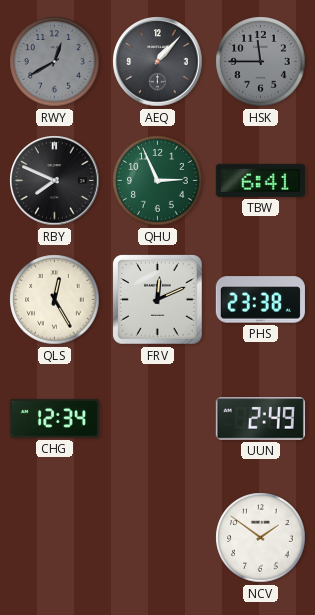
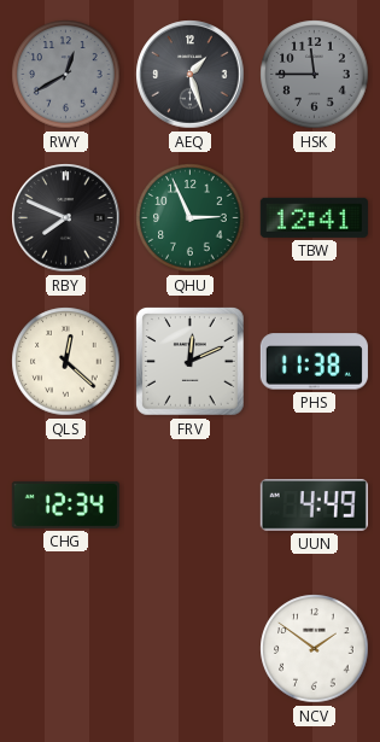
AEQ: 1:07 -> 1:27
TBW: 6:41 -> 12:41
QLS: 12:25 -> 12:22
PHS: 23:38 -> 11:38
UUN: 2:49 -> 4:49
